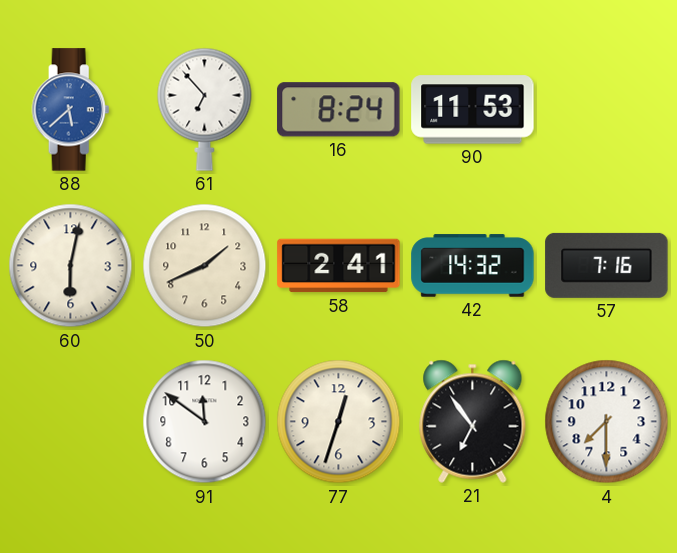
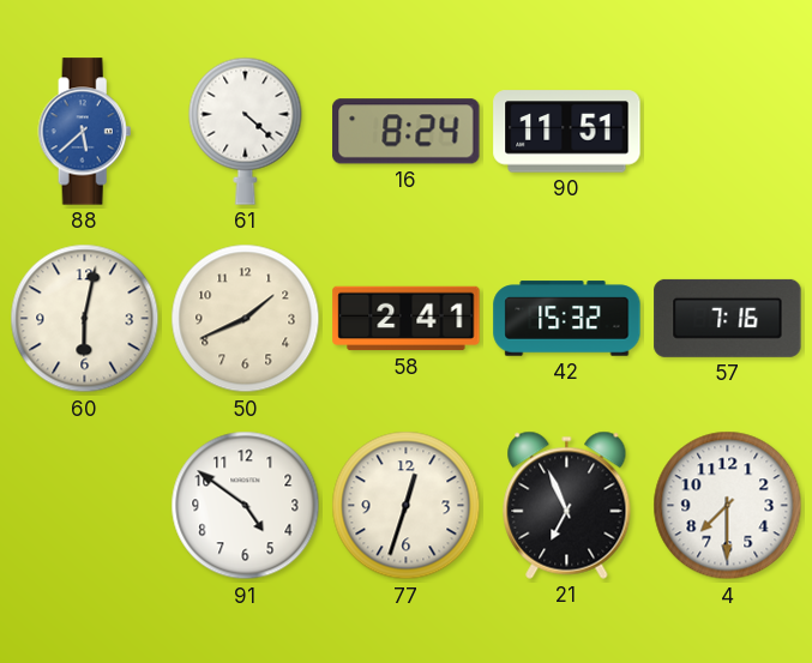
61: 6:53 -> 4:22
90: 11:53 -> 11:51
42: 14:32 -> 15:32
91: 11:51 -> 4:51
21: 6:54 -> 6:56
